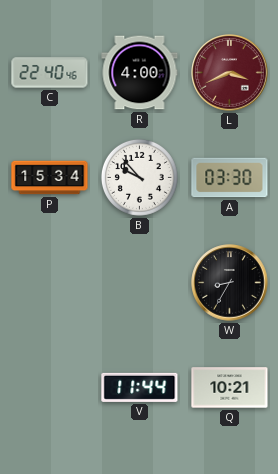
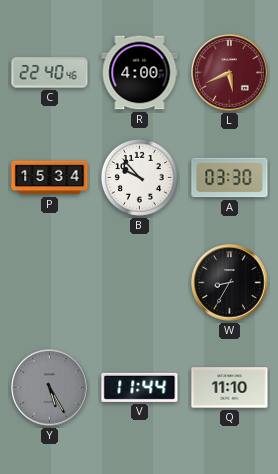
L: 3:41 -> 5:41
Y: none -> 5:25
Q: 10:21 -> 11:10
